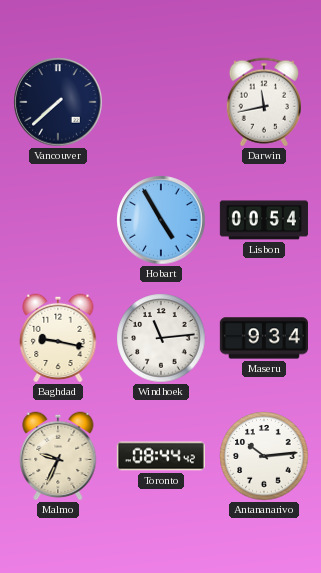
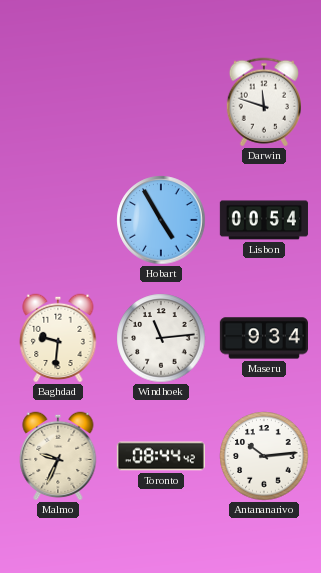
Vancouver: 7:38 -> none
Darwin: 11:43 -> 11:48
Baghdad: 9:17 -> 9:31
